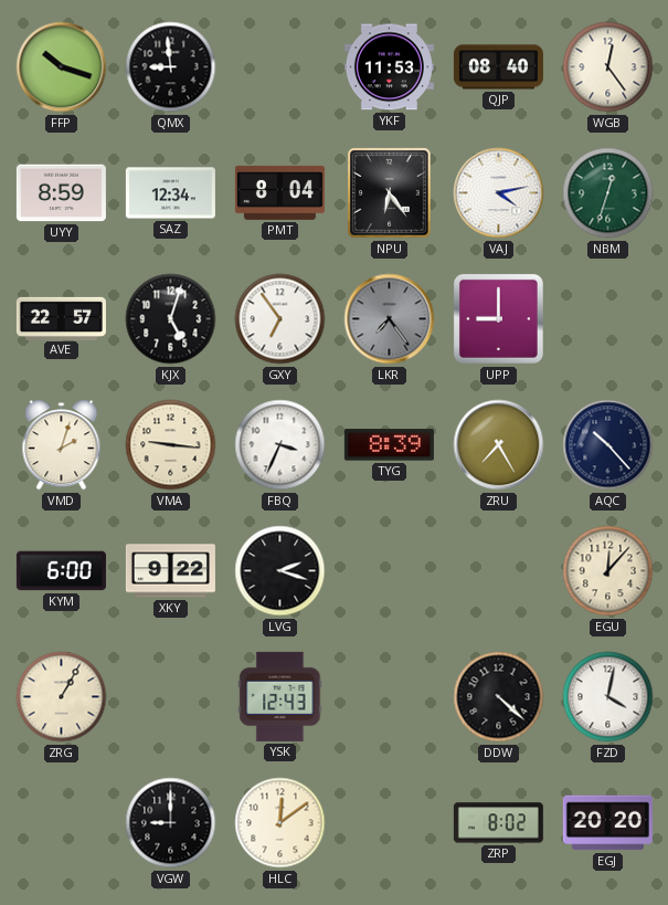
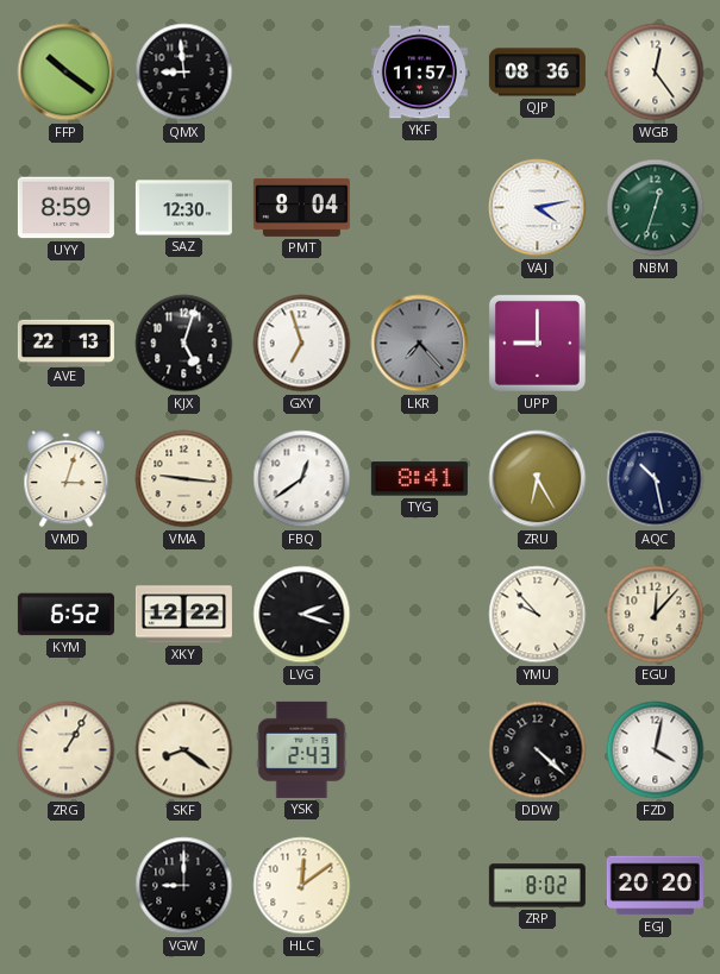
FFP: 10:18 -> 10:21
YKF: 11:53 -> 11:57
QJP: 08:40 -> 08:36
SAZ: 12:34 -> 12:30
NPU: 6:24 -> none
AVE: 22:57 -> 22:13
GXY: 6:54 -> 6:57
LKR: 7:24 -> 7:23
VMD: 2:03 -> 3:03
FBQ: 3:34 -> 12:39
TYG: 8:39 -> 8:41
ZRU: 7:25 -> 6:25
AQC: 10:23 -> 10:28
KYM: 6:00 -> 6:52
XKY: 9:22 -> 12:22
YMU: none -> 9:53
SKF: none -> 8:21
YSK: 12:43 -> 2:43
